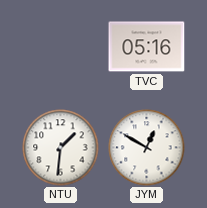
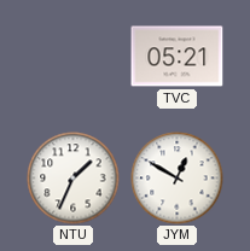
TVC: 05:16 -> 05:21
NTU: 1:31 -> 1:34
